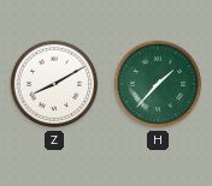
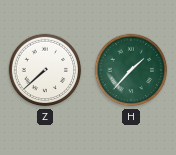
Z: 8:10 -> 7:38
